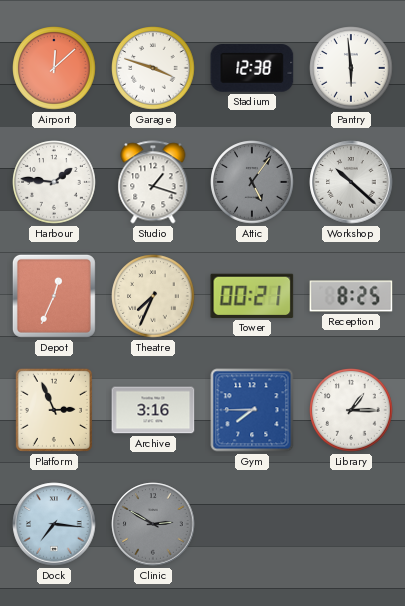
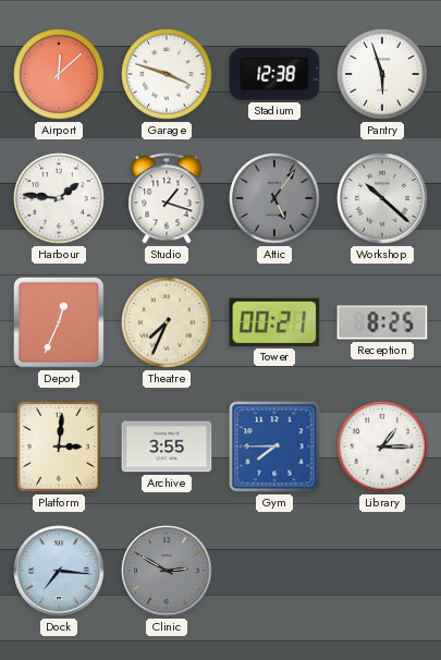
Pantry: 5:59 -> 5:57
Platform: 2:56 -> 3:01
Archive: 3:16 -> 3:55
